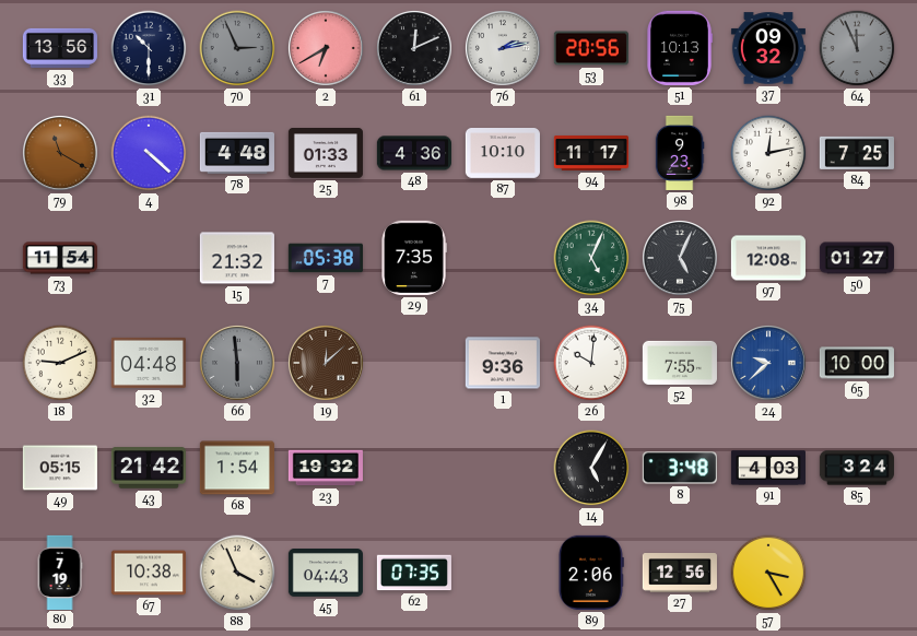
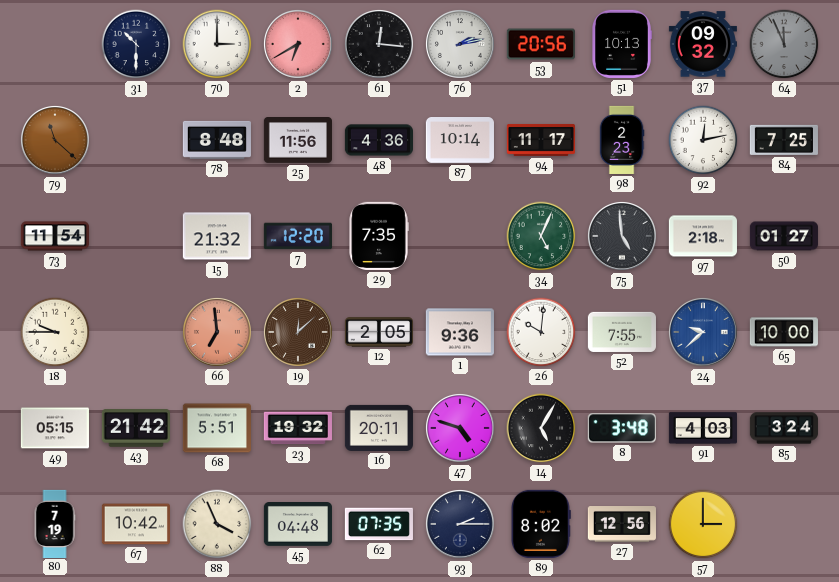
33: 13:56 -> none
70: 2:56 -> 3:00
70 dial: grey -> white
61: 12:11 -> 12:16
79: 11:20 -> 11:22
4: 4:22 -> none
78: 4:48 -> 8:48
25: 01:33 -> 11:56
87: 10:10 -> 10:14
98: 9:23 -> 2:23
7: 05:38 -> 12:20
75: 5:04 -> 4:59
97: 12:08 -> 2:18
18: 9:11 -> 9:45
32: 04:48 -> none
66: 5:59 -> 6:59
66 dial: grey -> salmon
12: none -> 2:05
68: 1:54 -> 5:51
16: none -> 20:11
47: none -> 4:48
67: 10:38 -> 10:42
45: 04:43 -> 04:48
93: none -> 2:15
89: 2:06 -> 8:02
57: 3:25 -> 3:00
